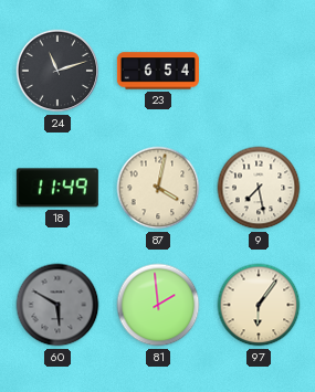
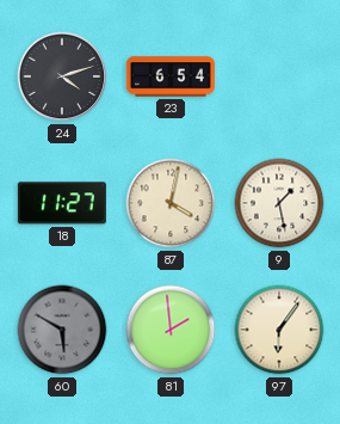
24: 11:12 -> 4:12
18: 11:49 -> 11:27
9: 7:28 -> 1:28
